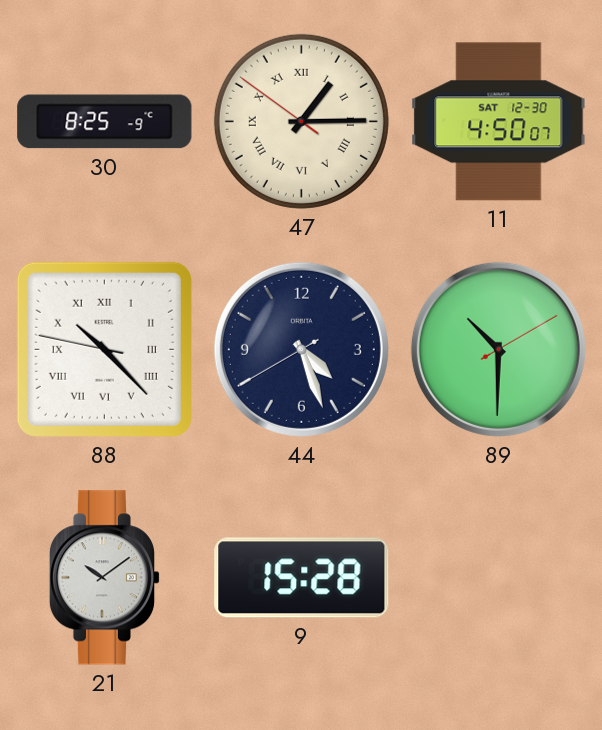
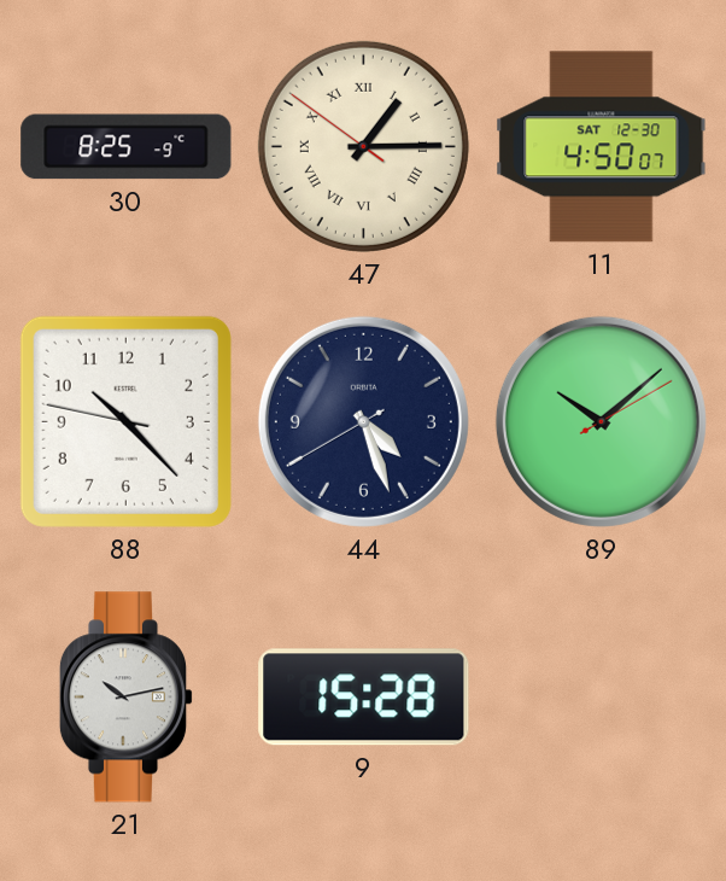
88 numerals: Roman -> Arabic
89: 10:30 -> 10:08
21: 10:09 -> 10:13
